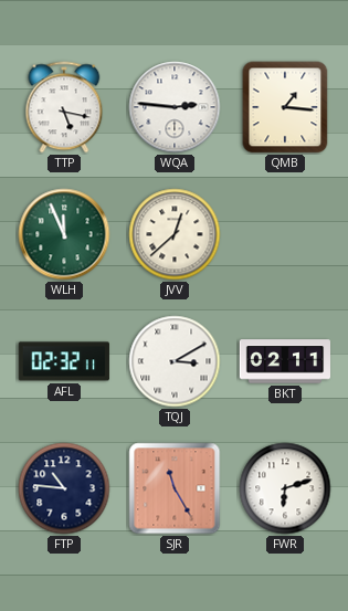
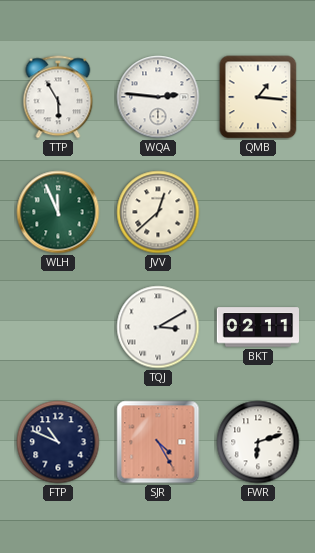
TTP: 5:17 -> 5:55
AFL: 02:32 -> none
FTP: 10:46 -> 10:49
SJR: 11:25 -> 4:25
